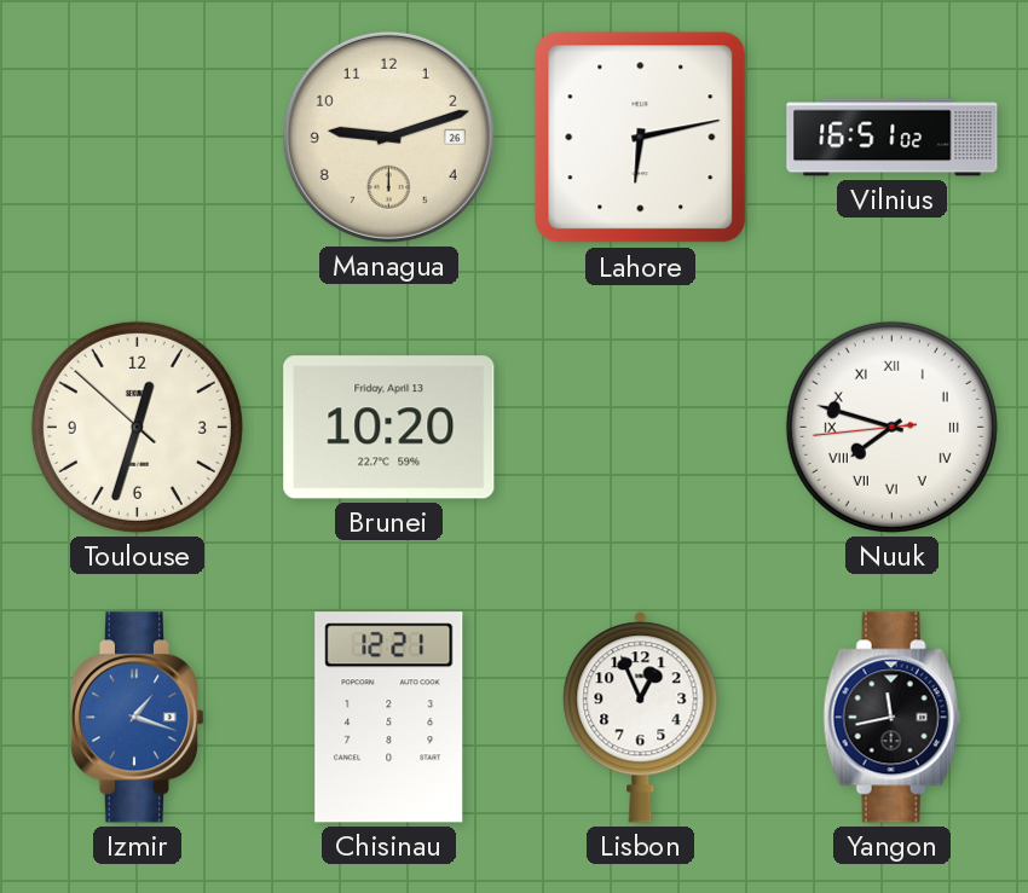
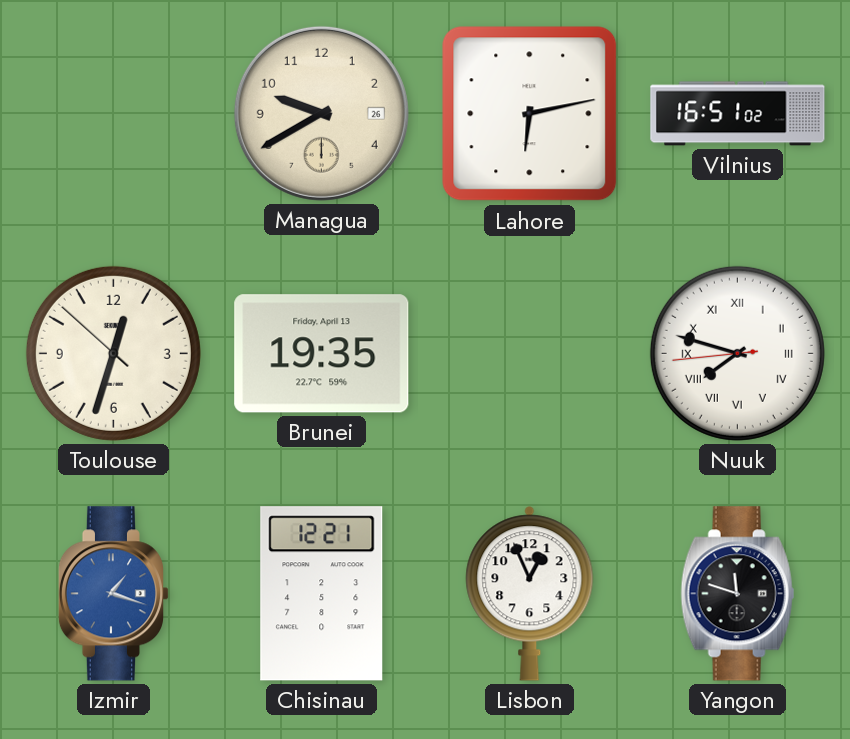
Managua: 9:12 -> 9:40
Brunei: 10:20 -> 19:35
Yangon: 11:43 -> 11:48
